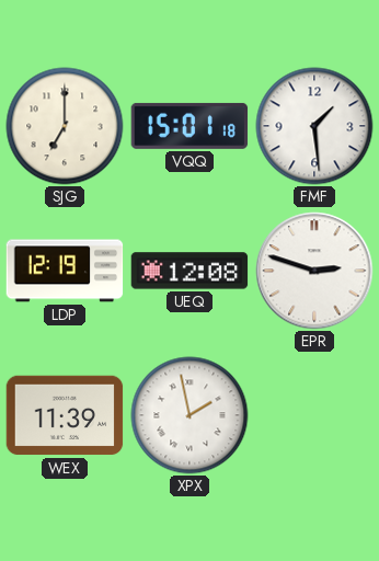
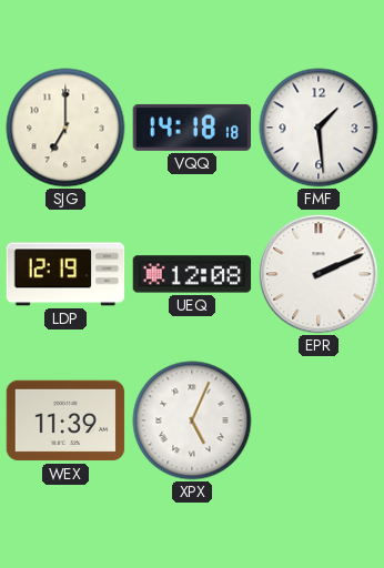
VQQ: 15:01 -> 14:18
EPR: 2:48 -> 2:11
XPX: 1:58 -> 5:04
